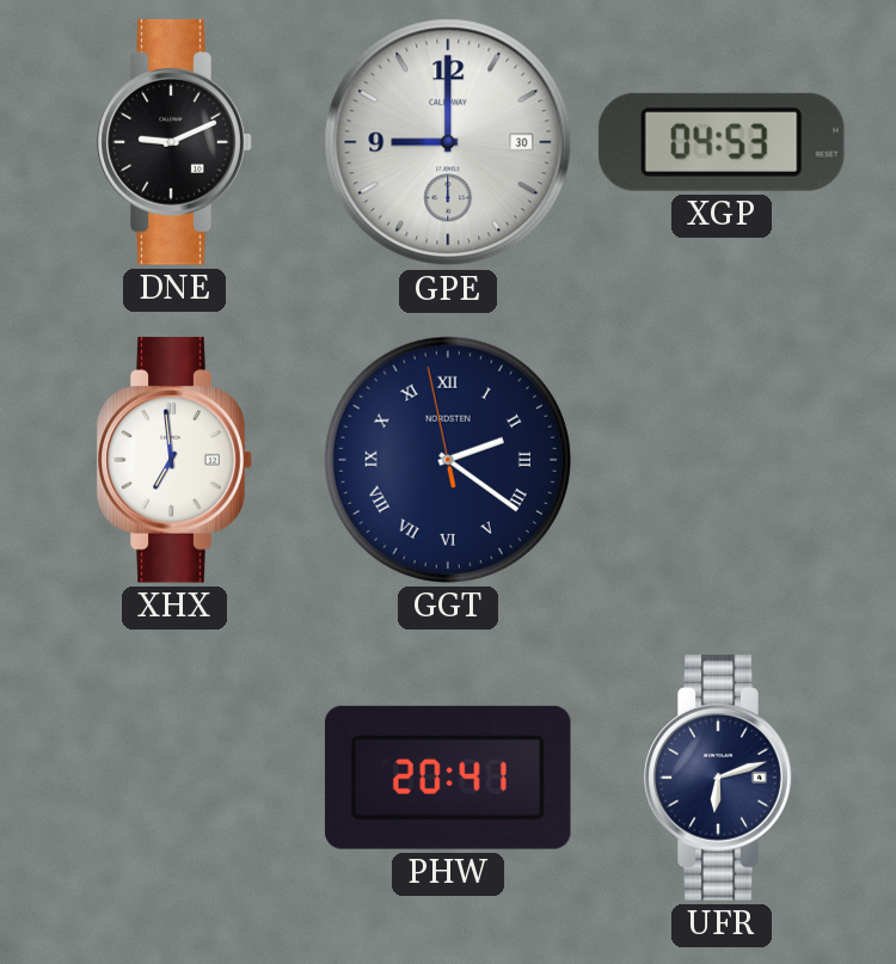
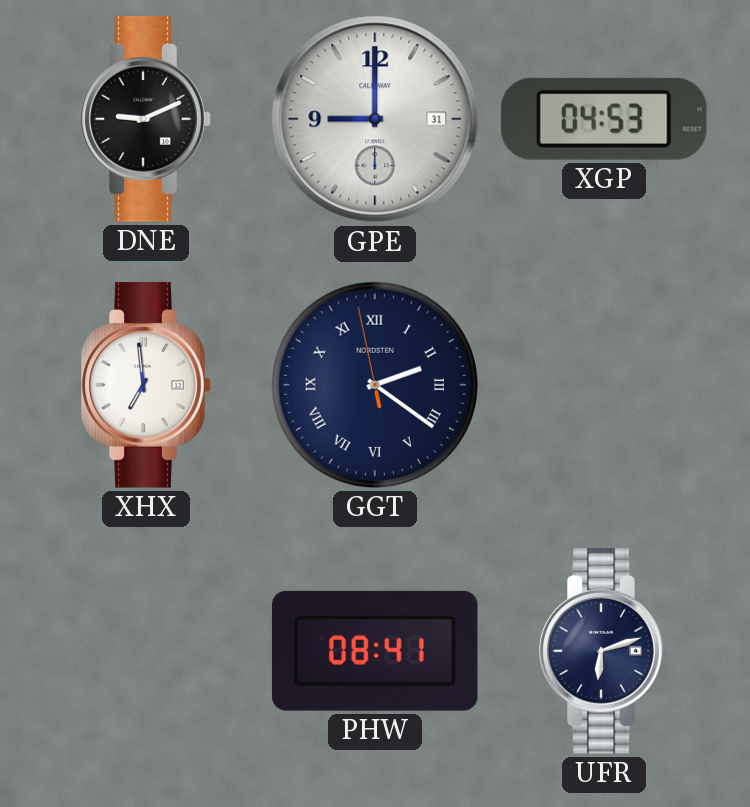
GPE date: 30 -> 31
PHW: 20:41 -> 08:41
